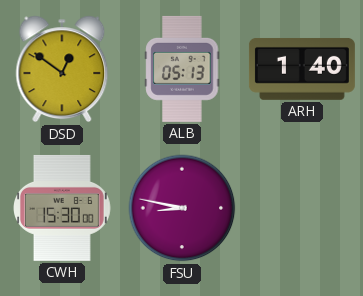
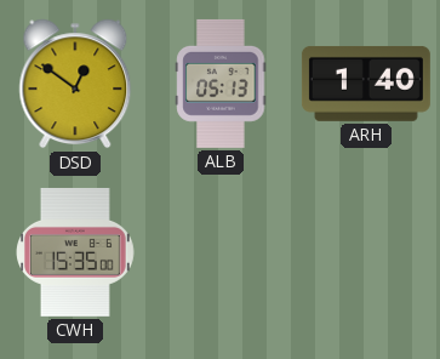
CWH: 15:30 -> 15:35
FSU: 8:47 -> none
